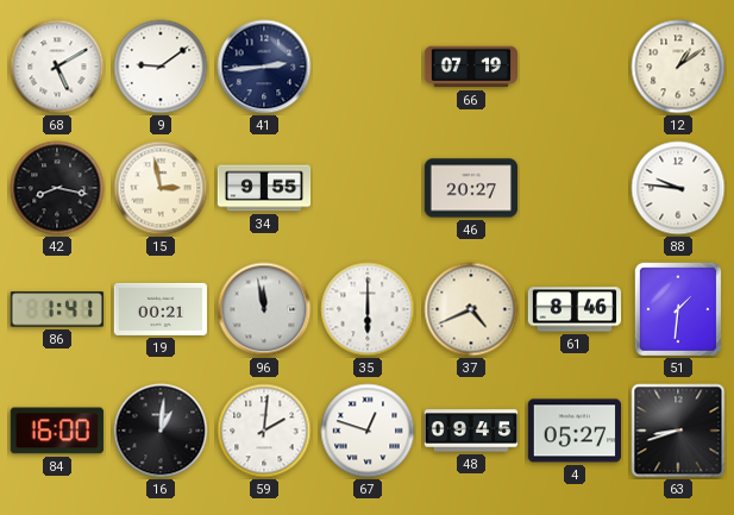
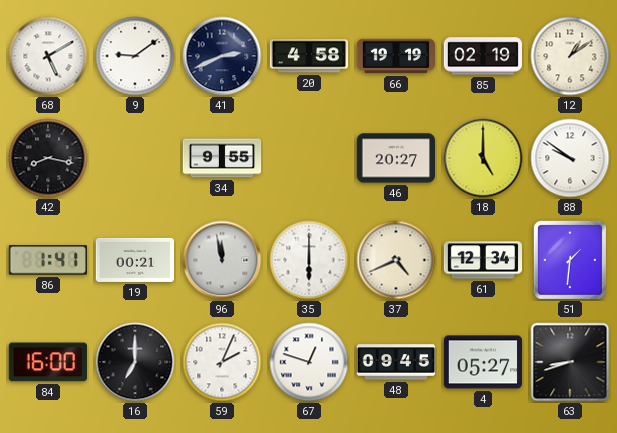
41: 2:44 -> 2:41
20: none -> 4:58
66: 07:19 -> 19:19
85: none -> 02:19
15: 2:58 -> none
18: none -> 5:00
88: 9:46 -> 9:51
61: 8:46 -> 12:34
16: 1:01 -> 7:00
59: 2:01 -> 2:04
